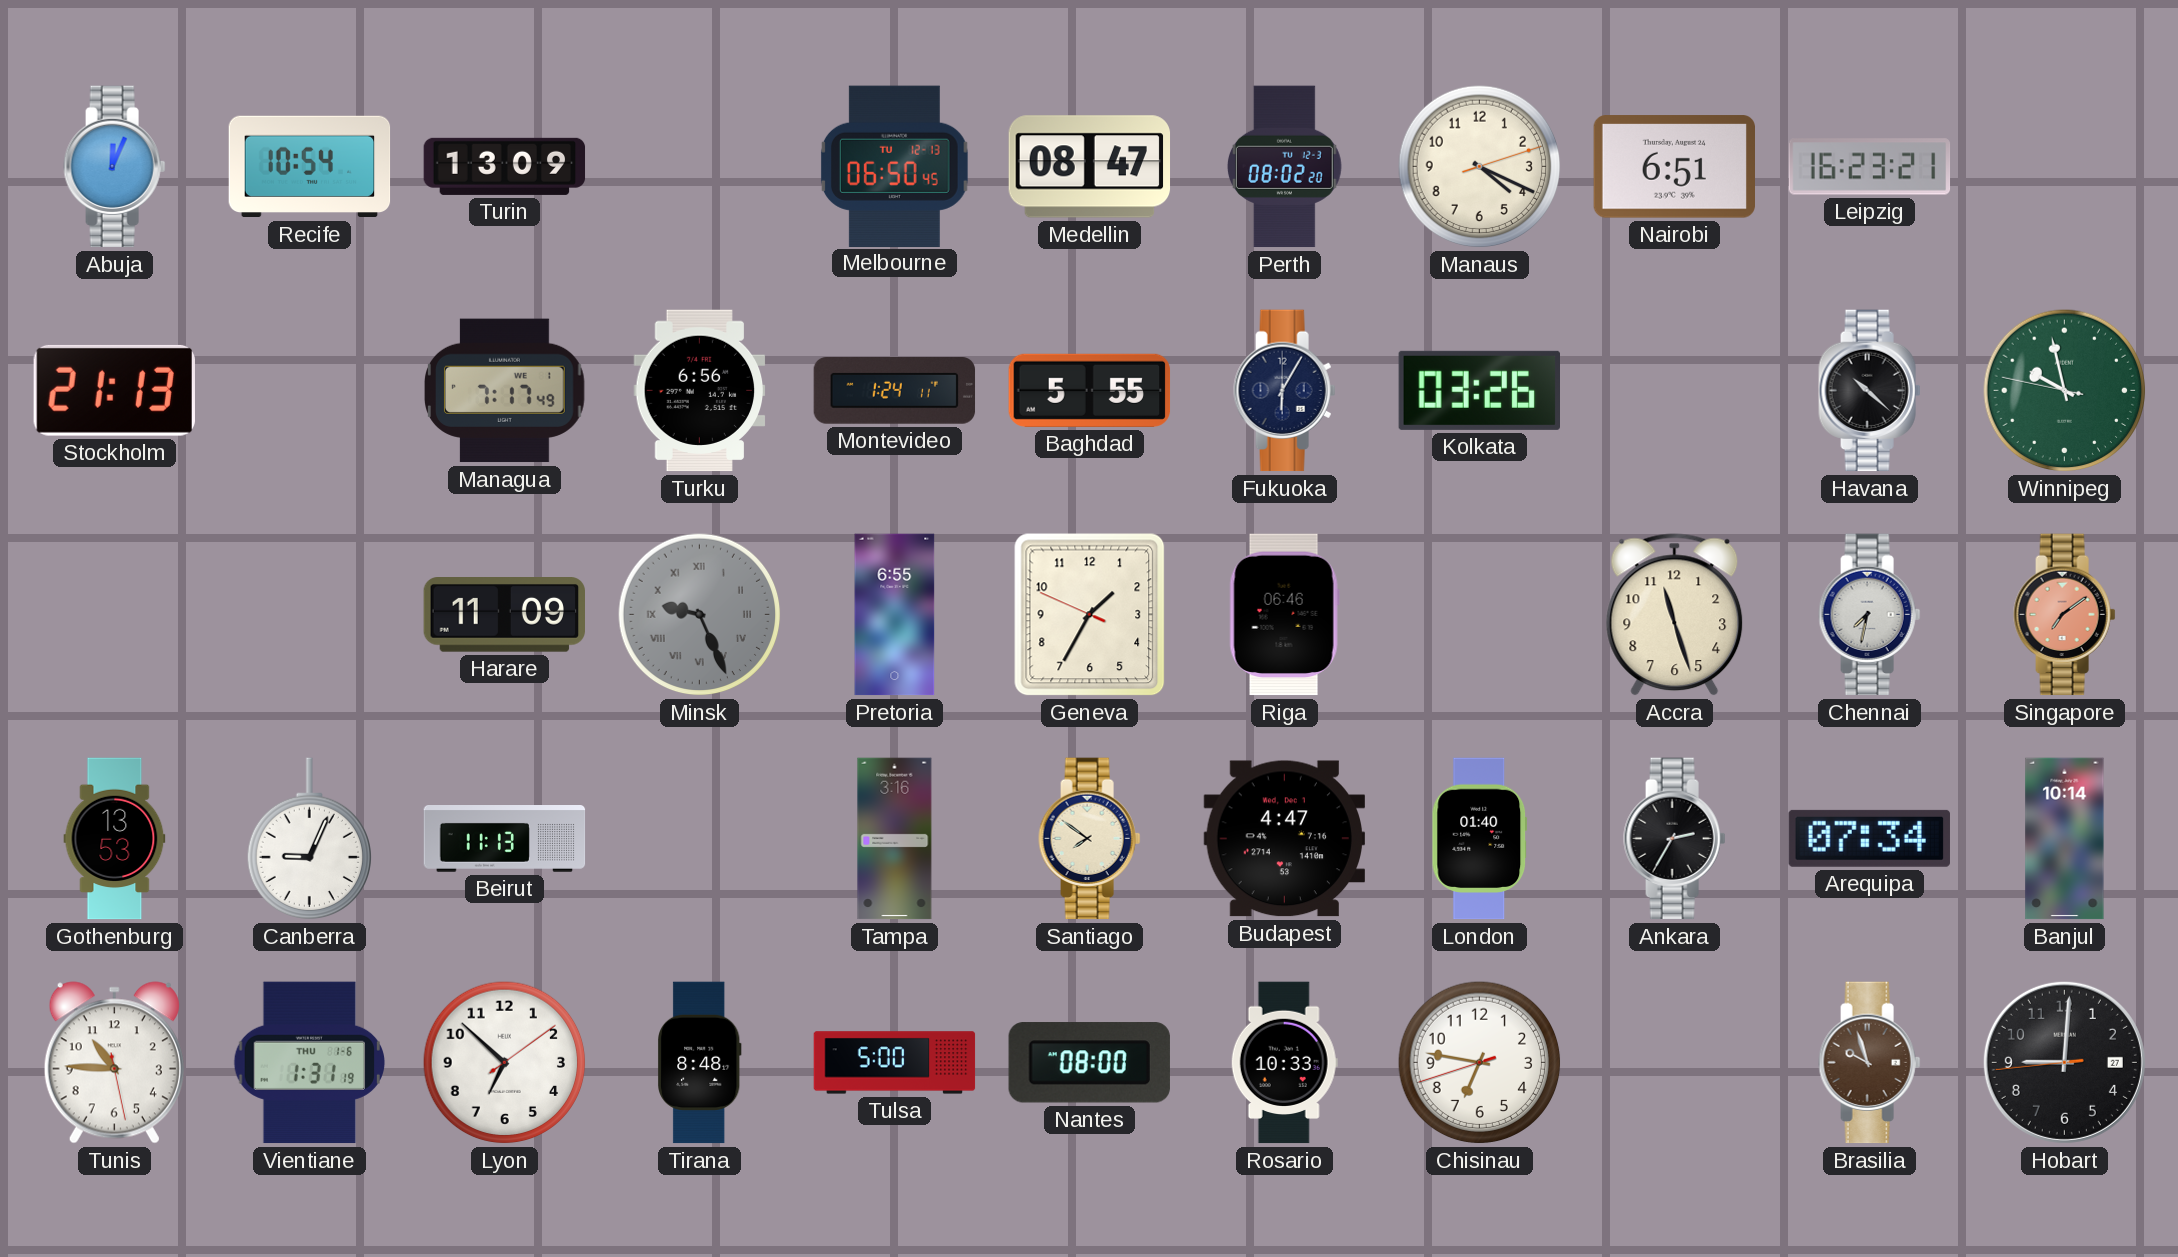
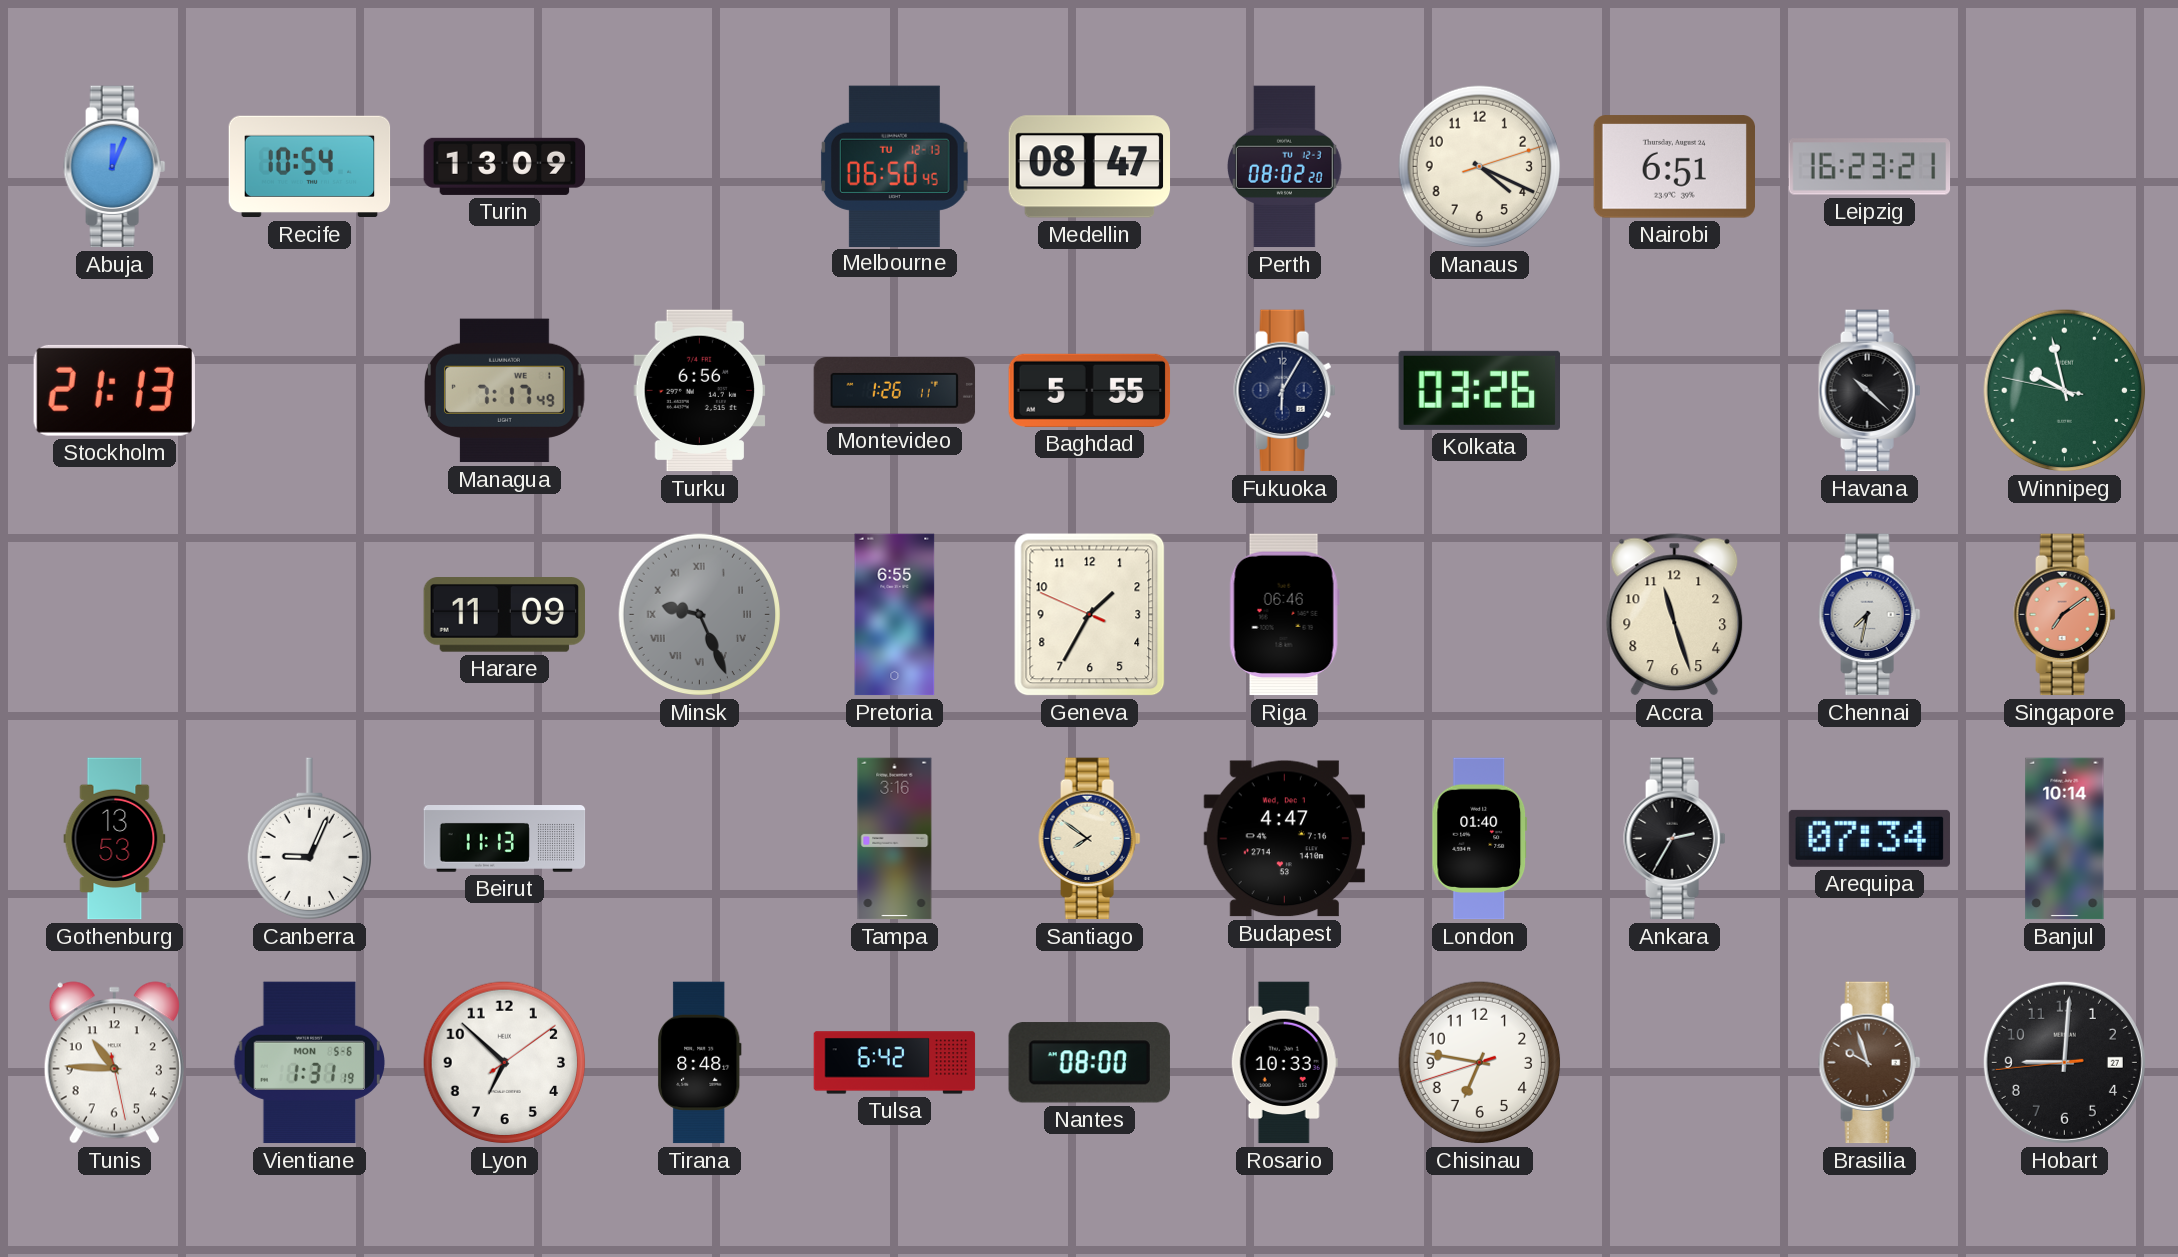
Montevideo: 1:24 -> 1:26
Vientiane date: THU 1-6 -> MON 5-6
Tulsa: 5:00 -> 6:42
